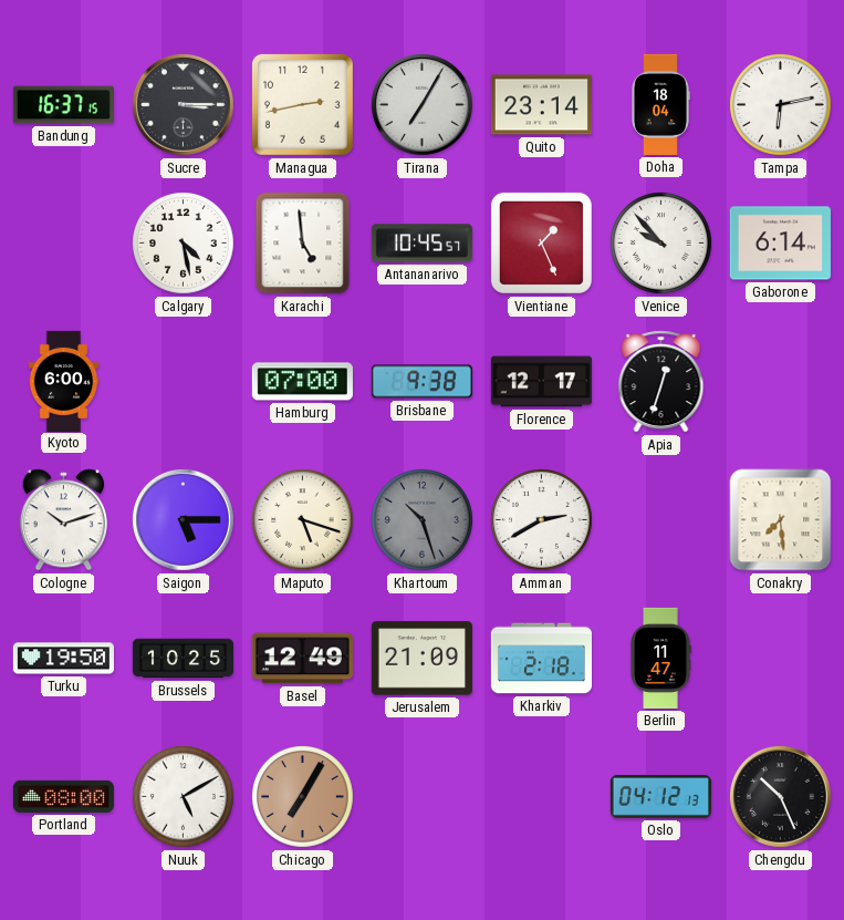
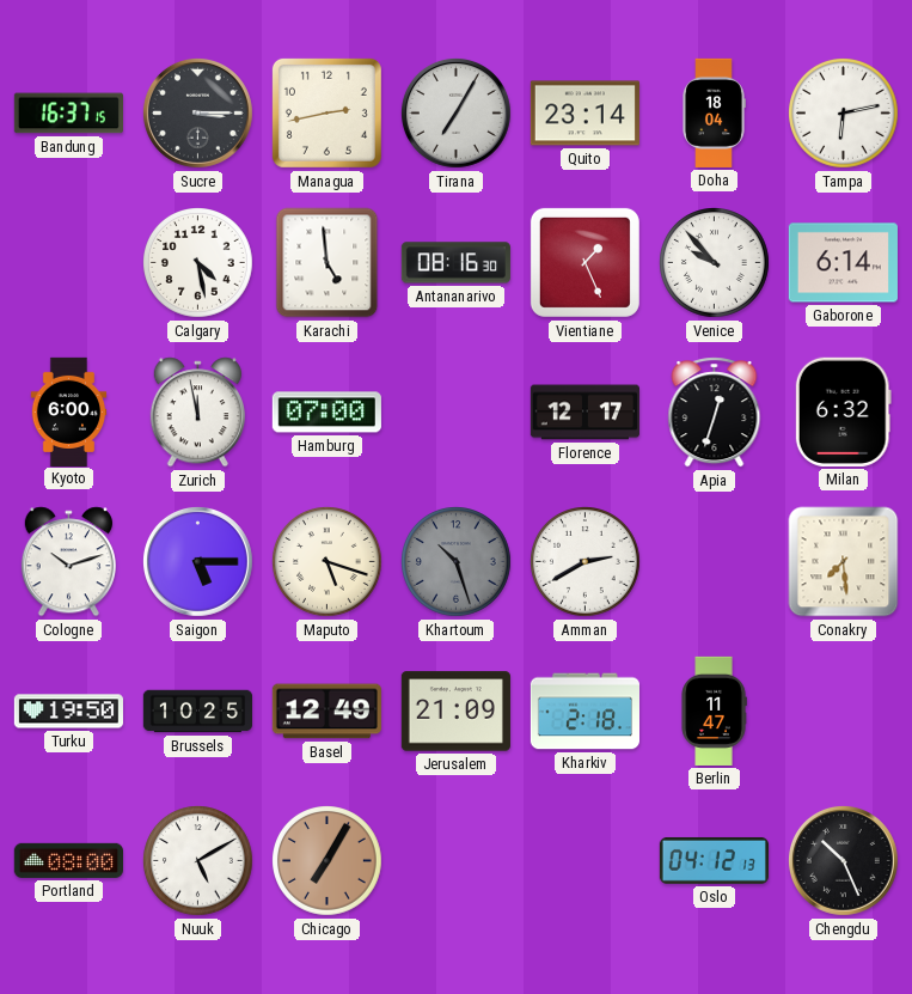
Antananarivo: 10:45 -> 08:16
Zurich: none -> 11:58
Brisbane: 9:38 -> none
Milan: none -> 6:32
